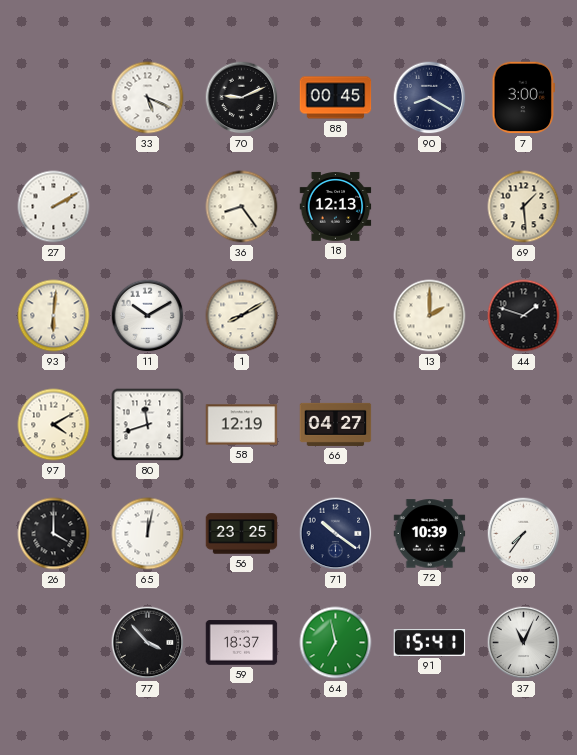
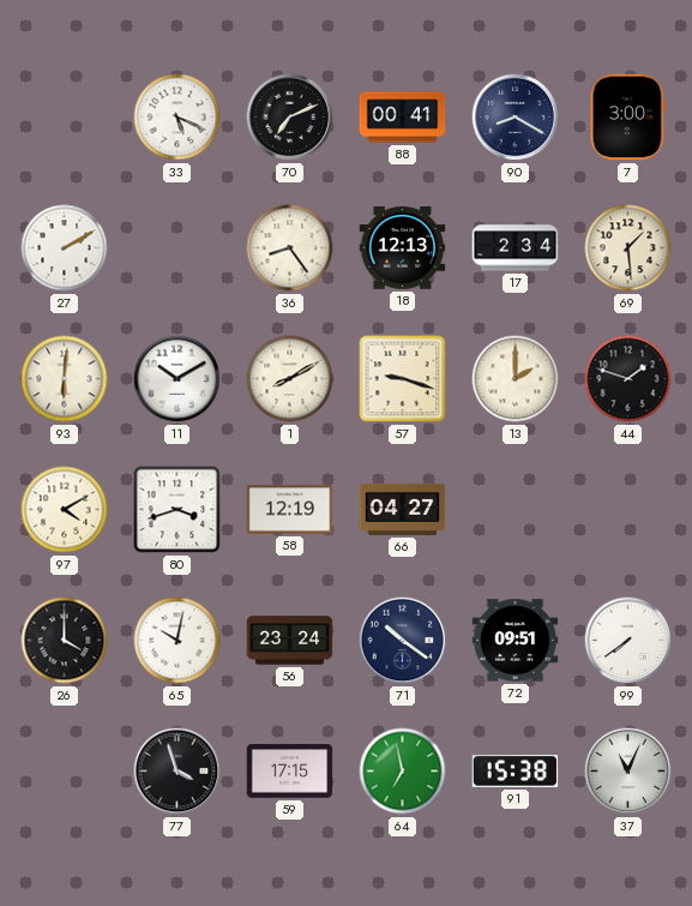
70: 9:11 -> 7:11
88: 00:45 -> 00:41
17: none -> 2:34
57: none -> 9:18
80: 11:42 -> 3:42
65: 12:02 -> 10:02
56: 23:25 -> 23:24
72: 10:39 -> 09:51
99: 7:36 -> 7:39
77: 3:53 -> 3:57
59: 18:37 -> 17:15
91: 15:41 -> 15:38
